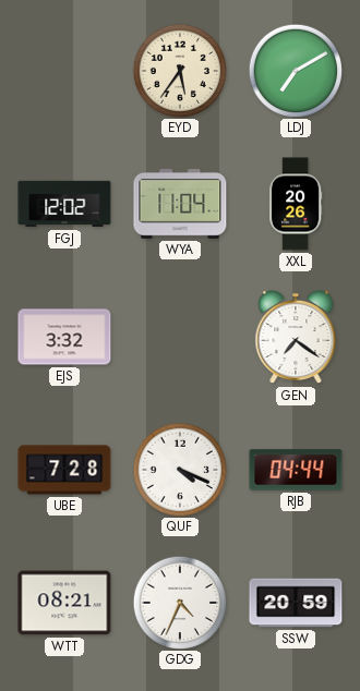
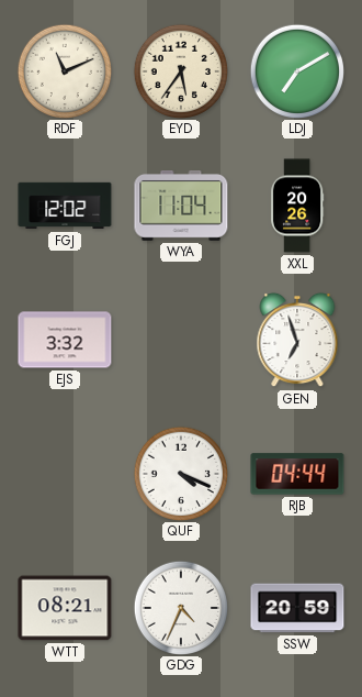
RDF: none -> 11:11
GEN: 7:21 -> 6:57
UBE: 7:28 -> none
